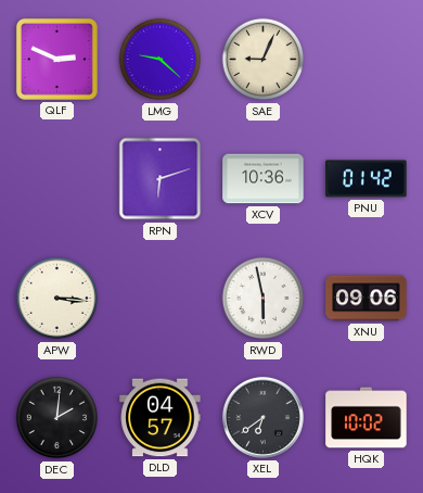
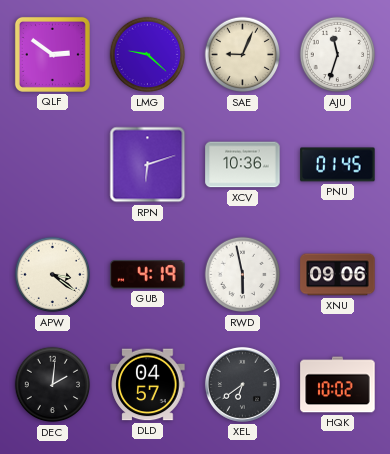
QLF: 2:49 -> 2:51
AJU: none -> 11:33
PNU: 01:42 -> 01:45
APW: 3:16 -> 3:21
GUB: none -> 4:19
